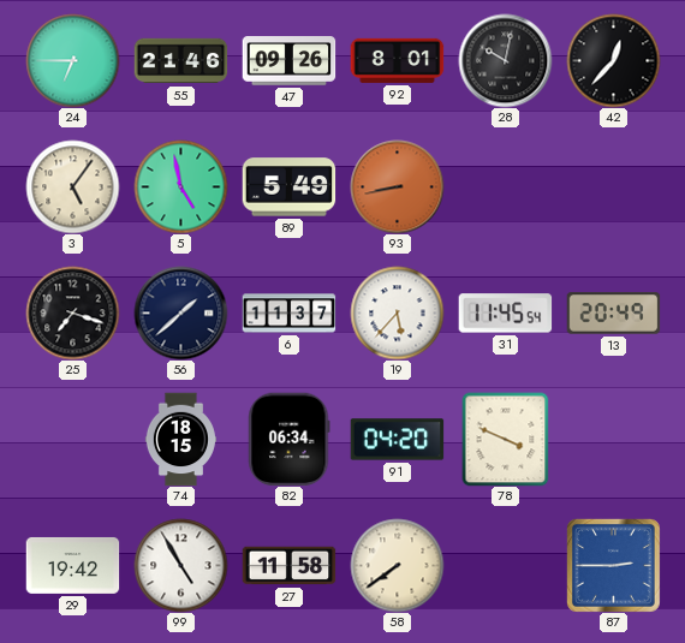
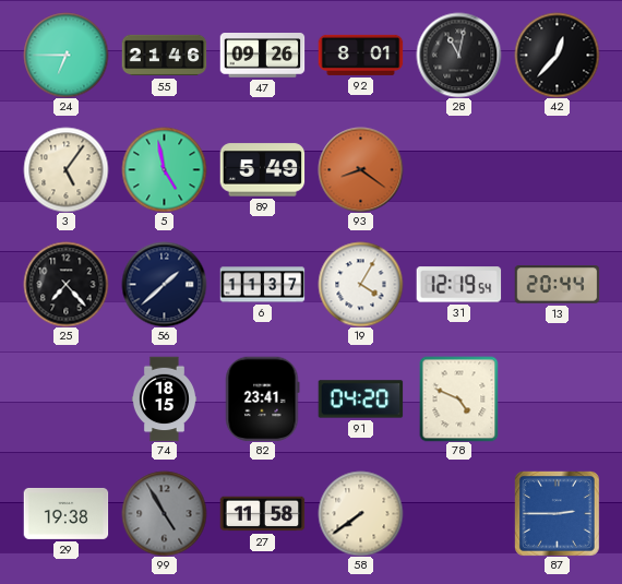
28: 10:02 -> 11:02
93: 8:43 -> 8:21
25: 7:18 -> 7:23
19: 5:37 -> 4:05
31: 11:45 -> 12:19
13: 20:49 -> 20:44
82: 06:34 -> 23:41
78: 3:49 -> 4:49
29: 19:42 -> 19:38
99 dial: white -> grey
